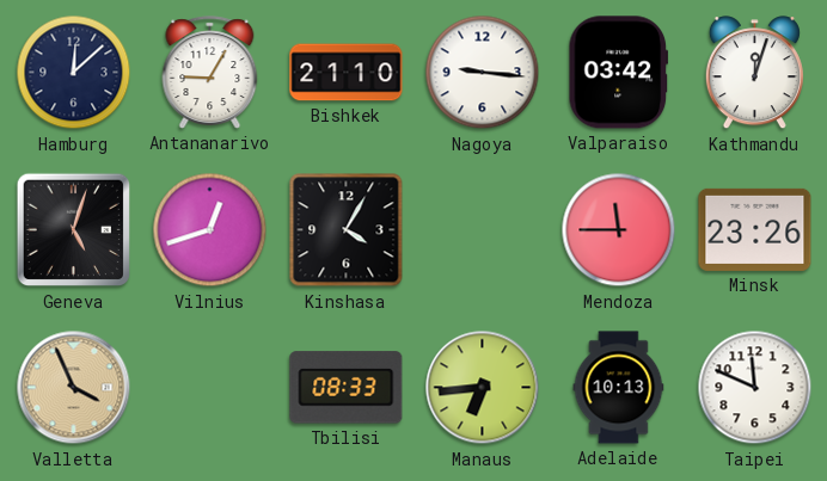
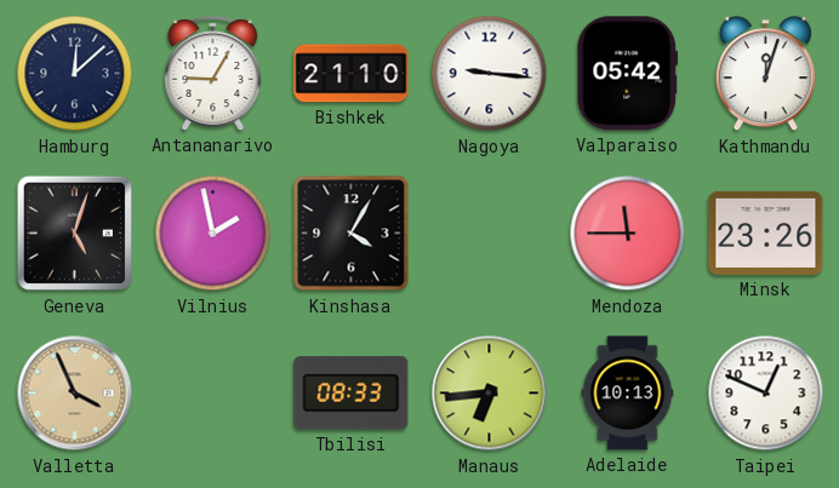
Valparaiso: 03:42 -> 05:42
Vilnius: 12:42 -> 1:58
Taipei: 11:49 -> 12:49
